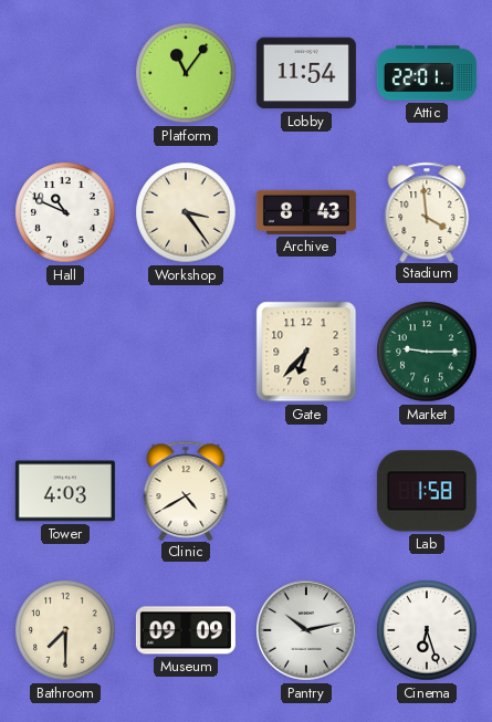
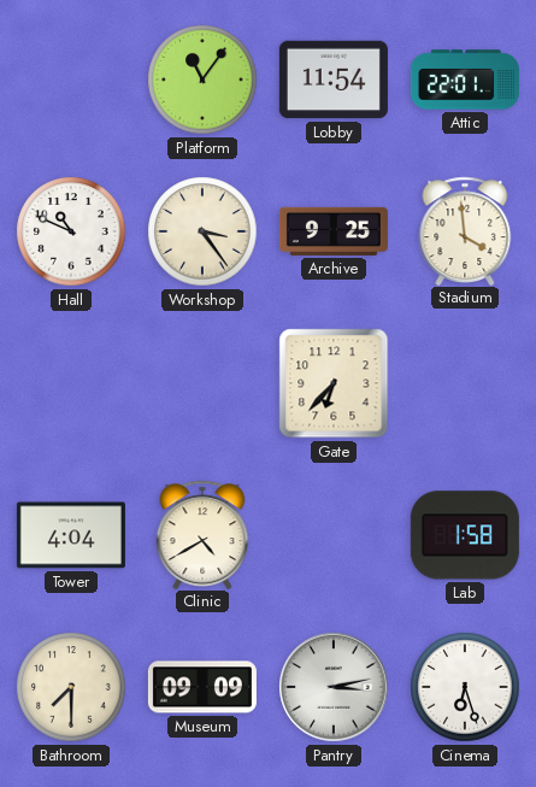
Archive: 8:43 -> 9:25
Market: 9:15 -> none
Tower: 4:03 -> 4:04
Pantry: 10:13 -> 3:13
